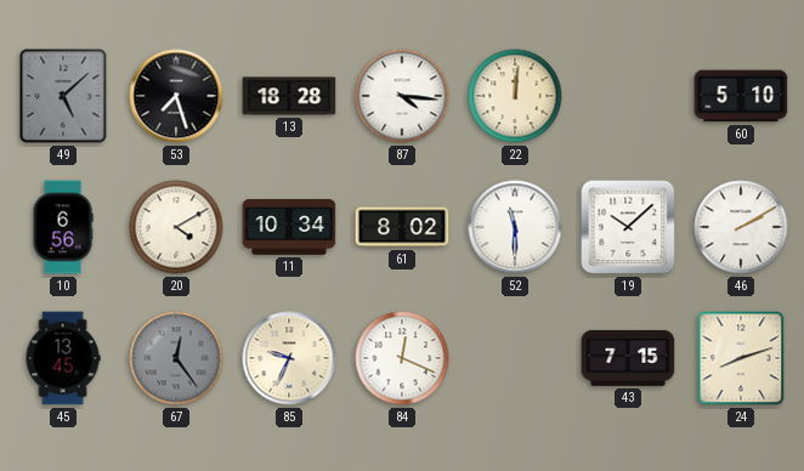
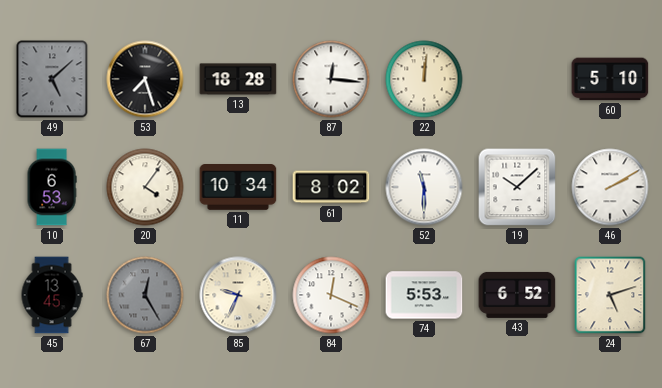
87: 4:16 -> 12:16
10: 6:56 -> 6:53
20: 4:10 -> 4:06
67: 12:24 -> 12:25
74: none -> 5:53
43: 7:15 -> 6:52
24: 8:12 -> 5:12
